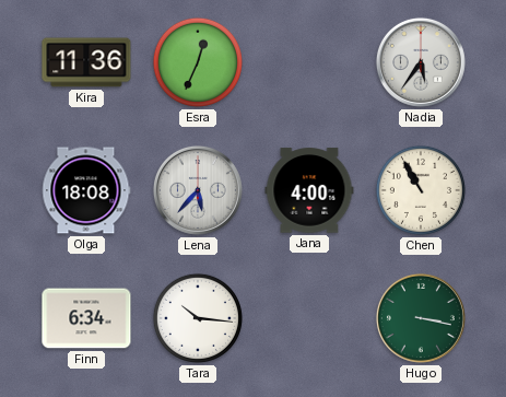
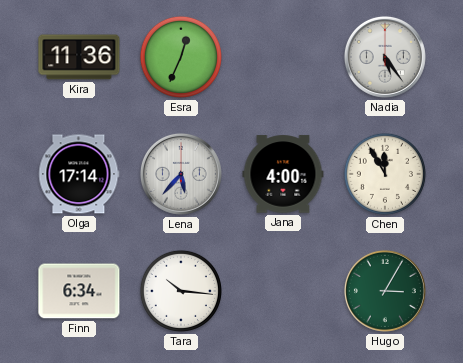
Nadia: 5:36 -> 5:24
Olga: 18:08 -> 17:14
Chen: 10:55 -> 11:55
Hugo: 3:17 -> 3:05
